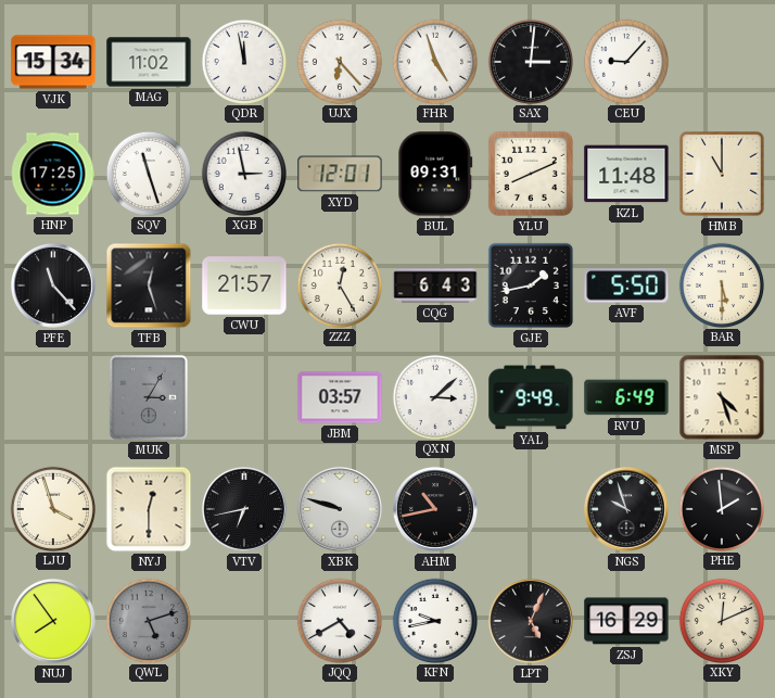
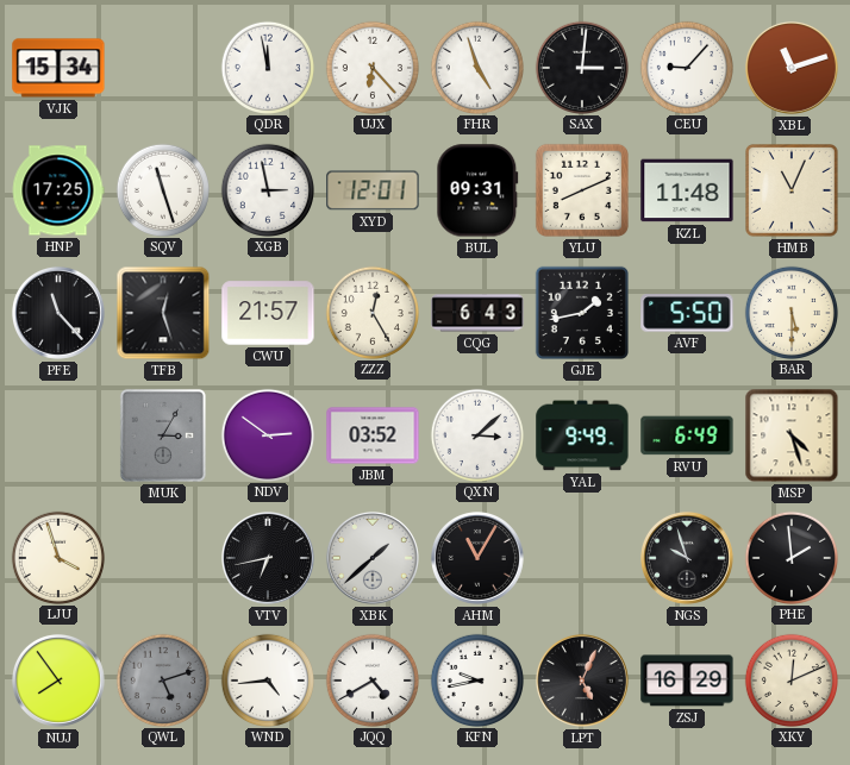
MAG: 11:02 -> none
XBL: none -> 11:12
HMB: 11:00 -> 11:04
NDV: none -> 2:51
JBM: 03:57 -> 03:52
NYJ: 12:30 -> none
XBK: 9:48 -> 1:38
AHM: 10:43 -> 11:05
WND: none -> 4:44
